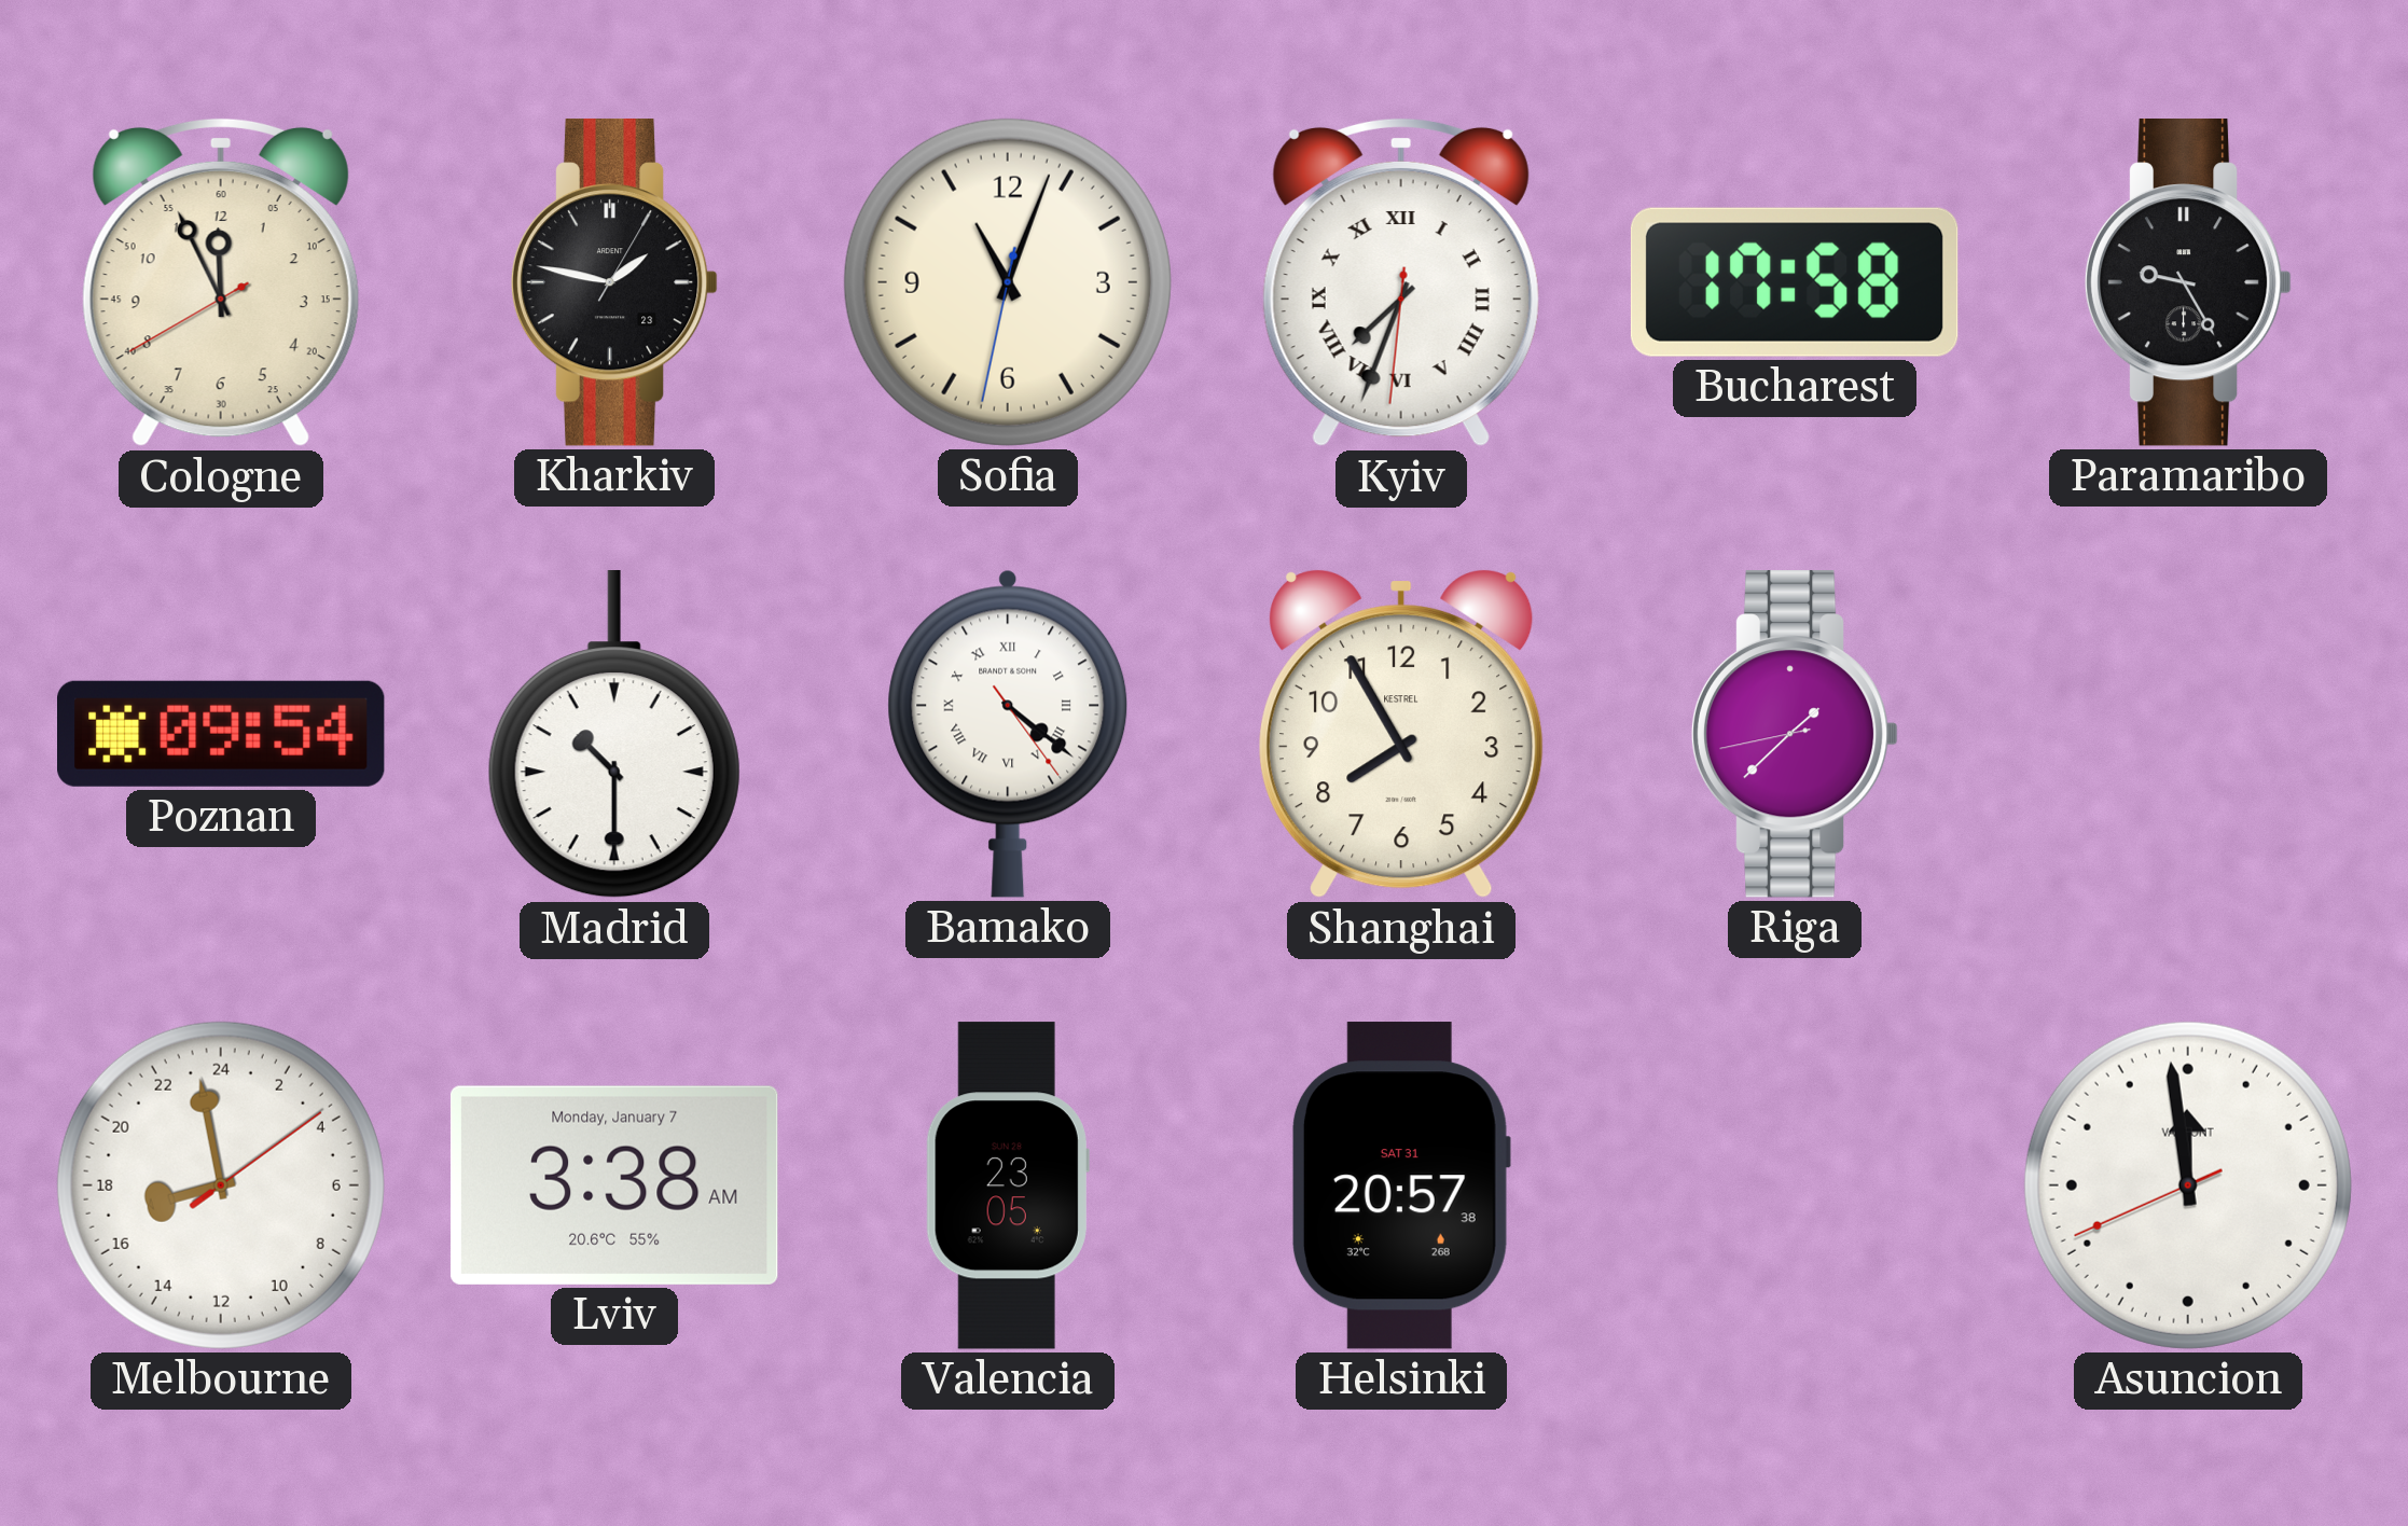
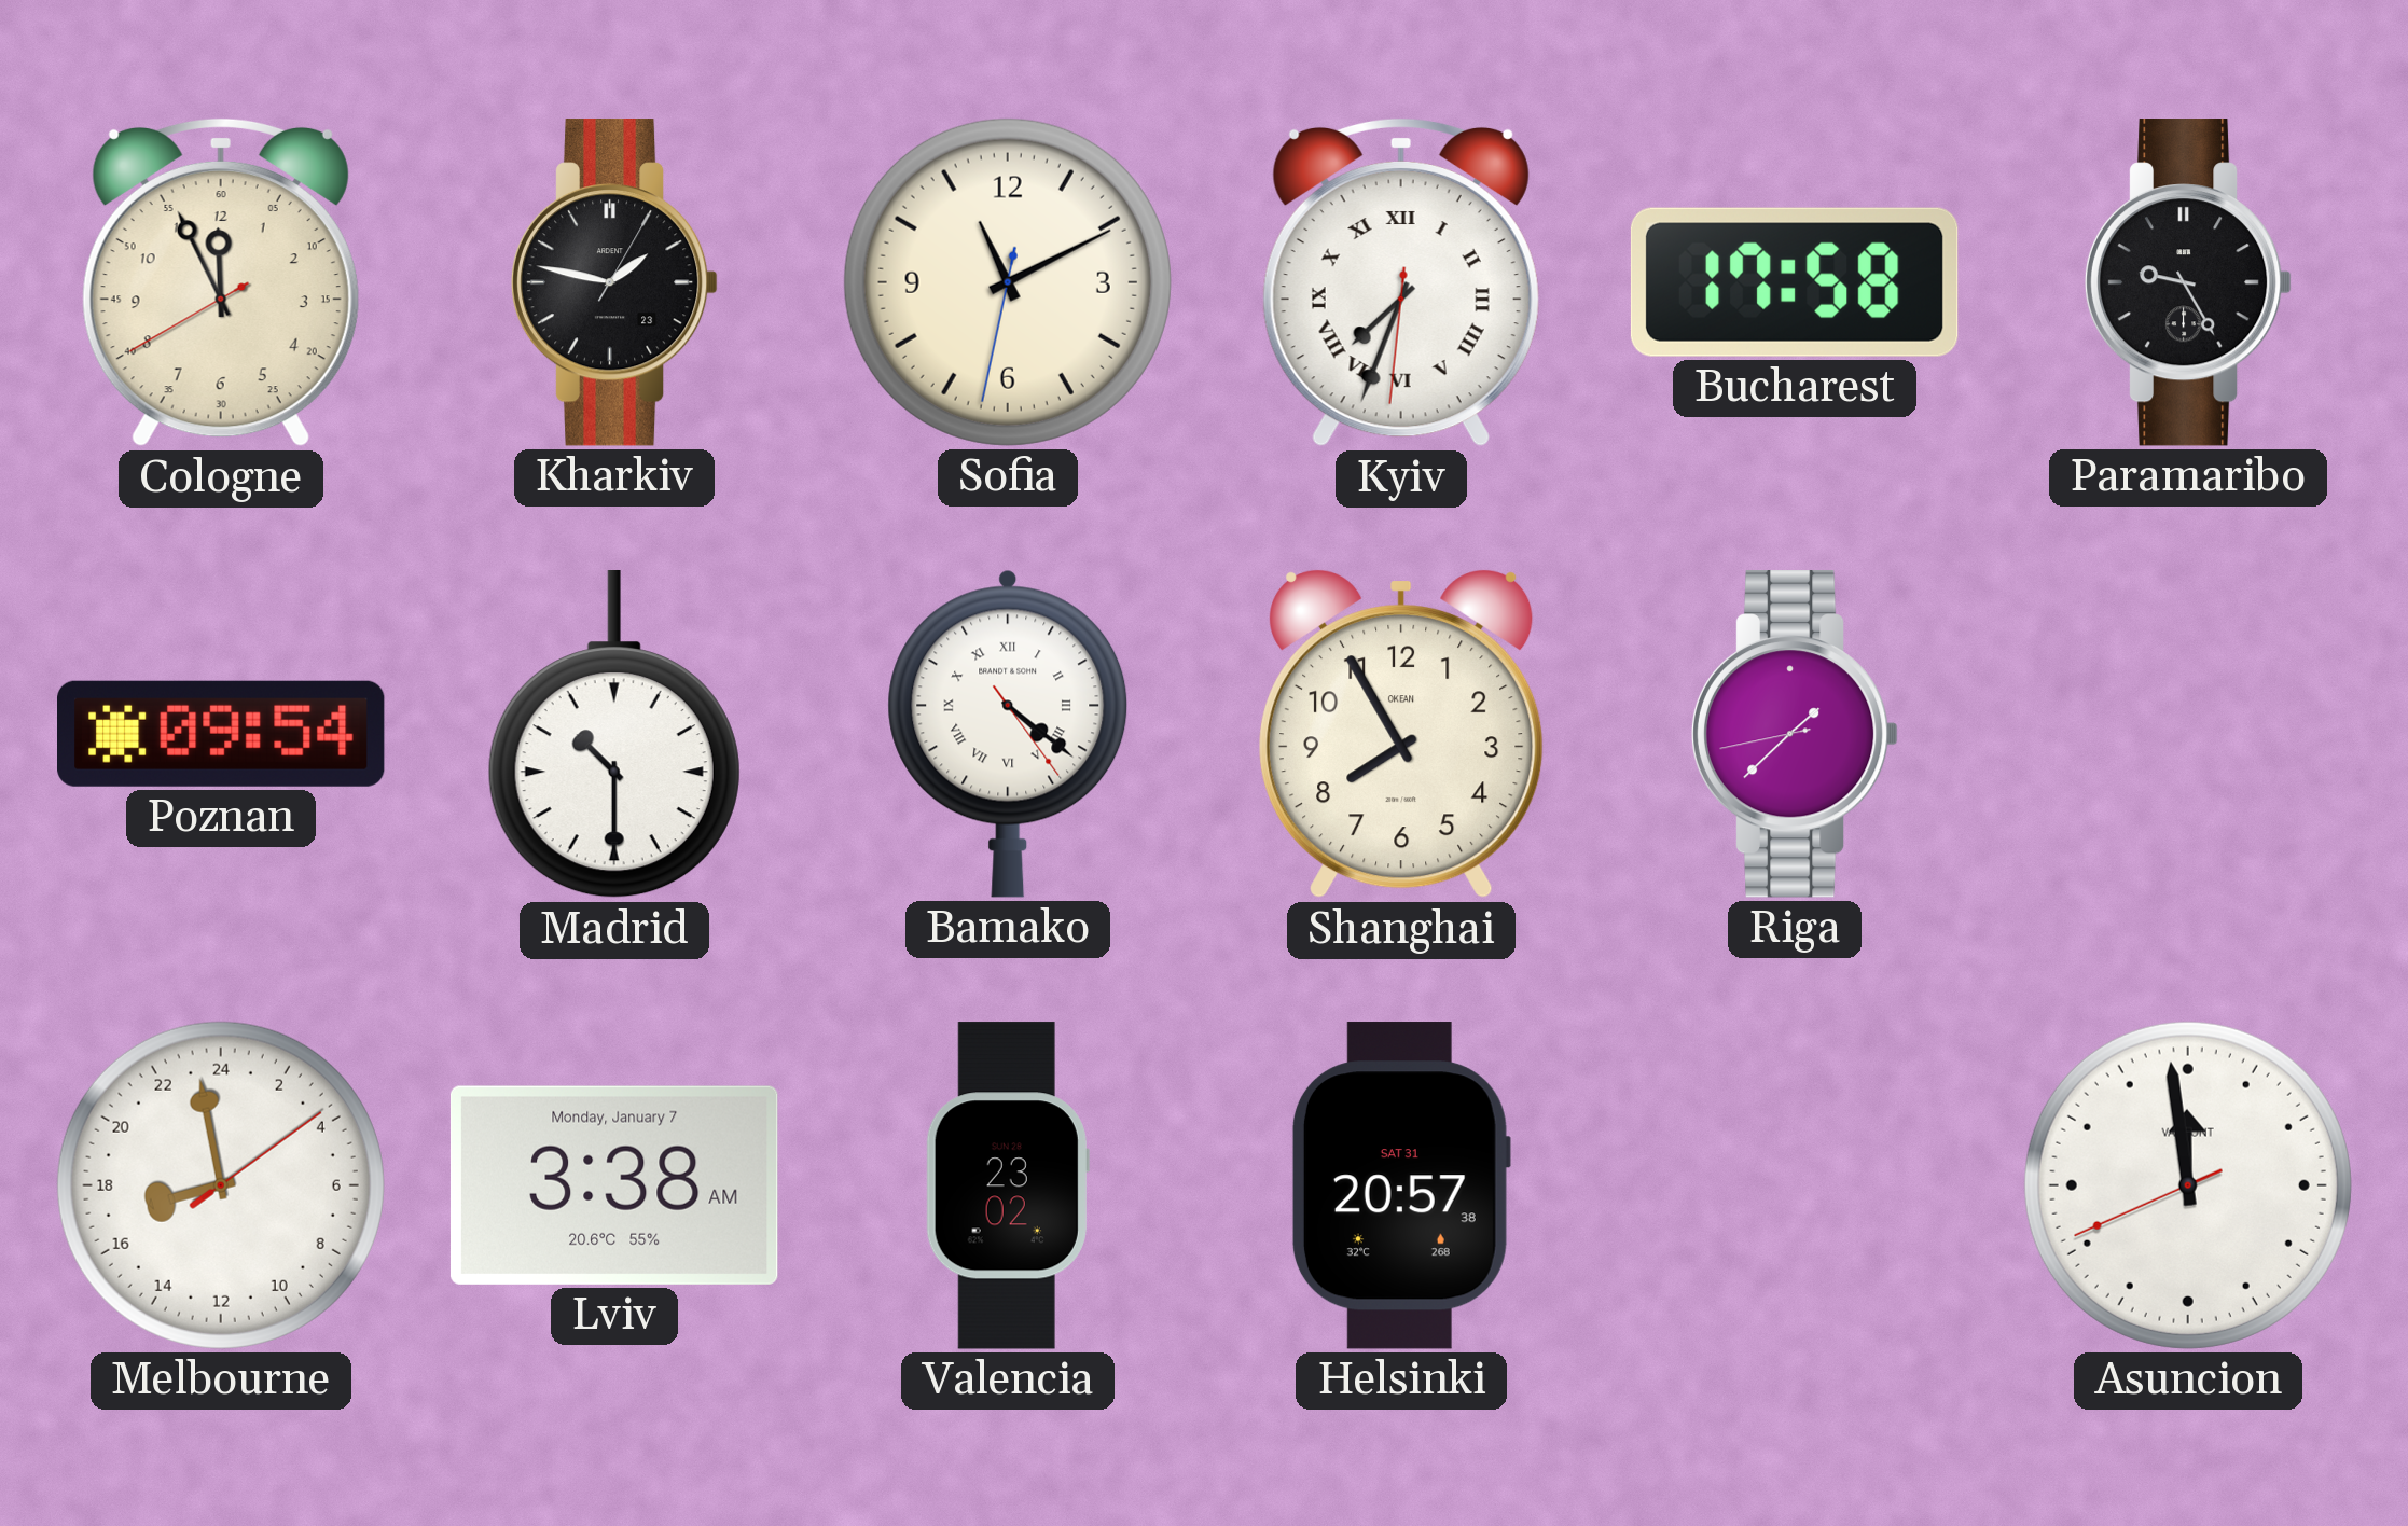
Sofia: 11:03 -> 11:10
Shanghai brand: KESTREL -> OKEAN
Valencia: 23:05 -> 23:02
